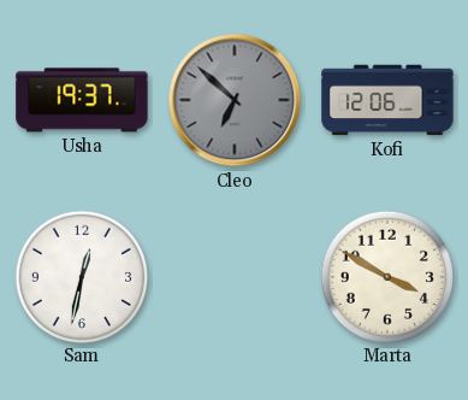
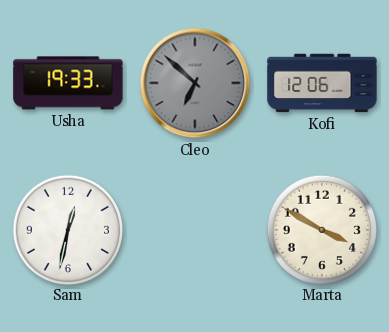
Usha: 19:37 -> 19:33
